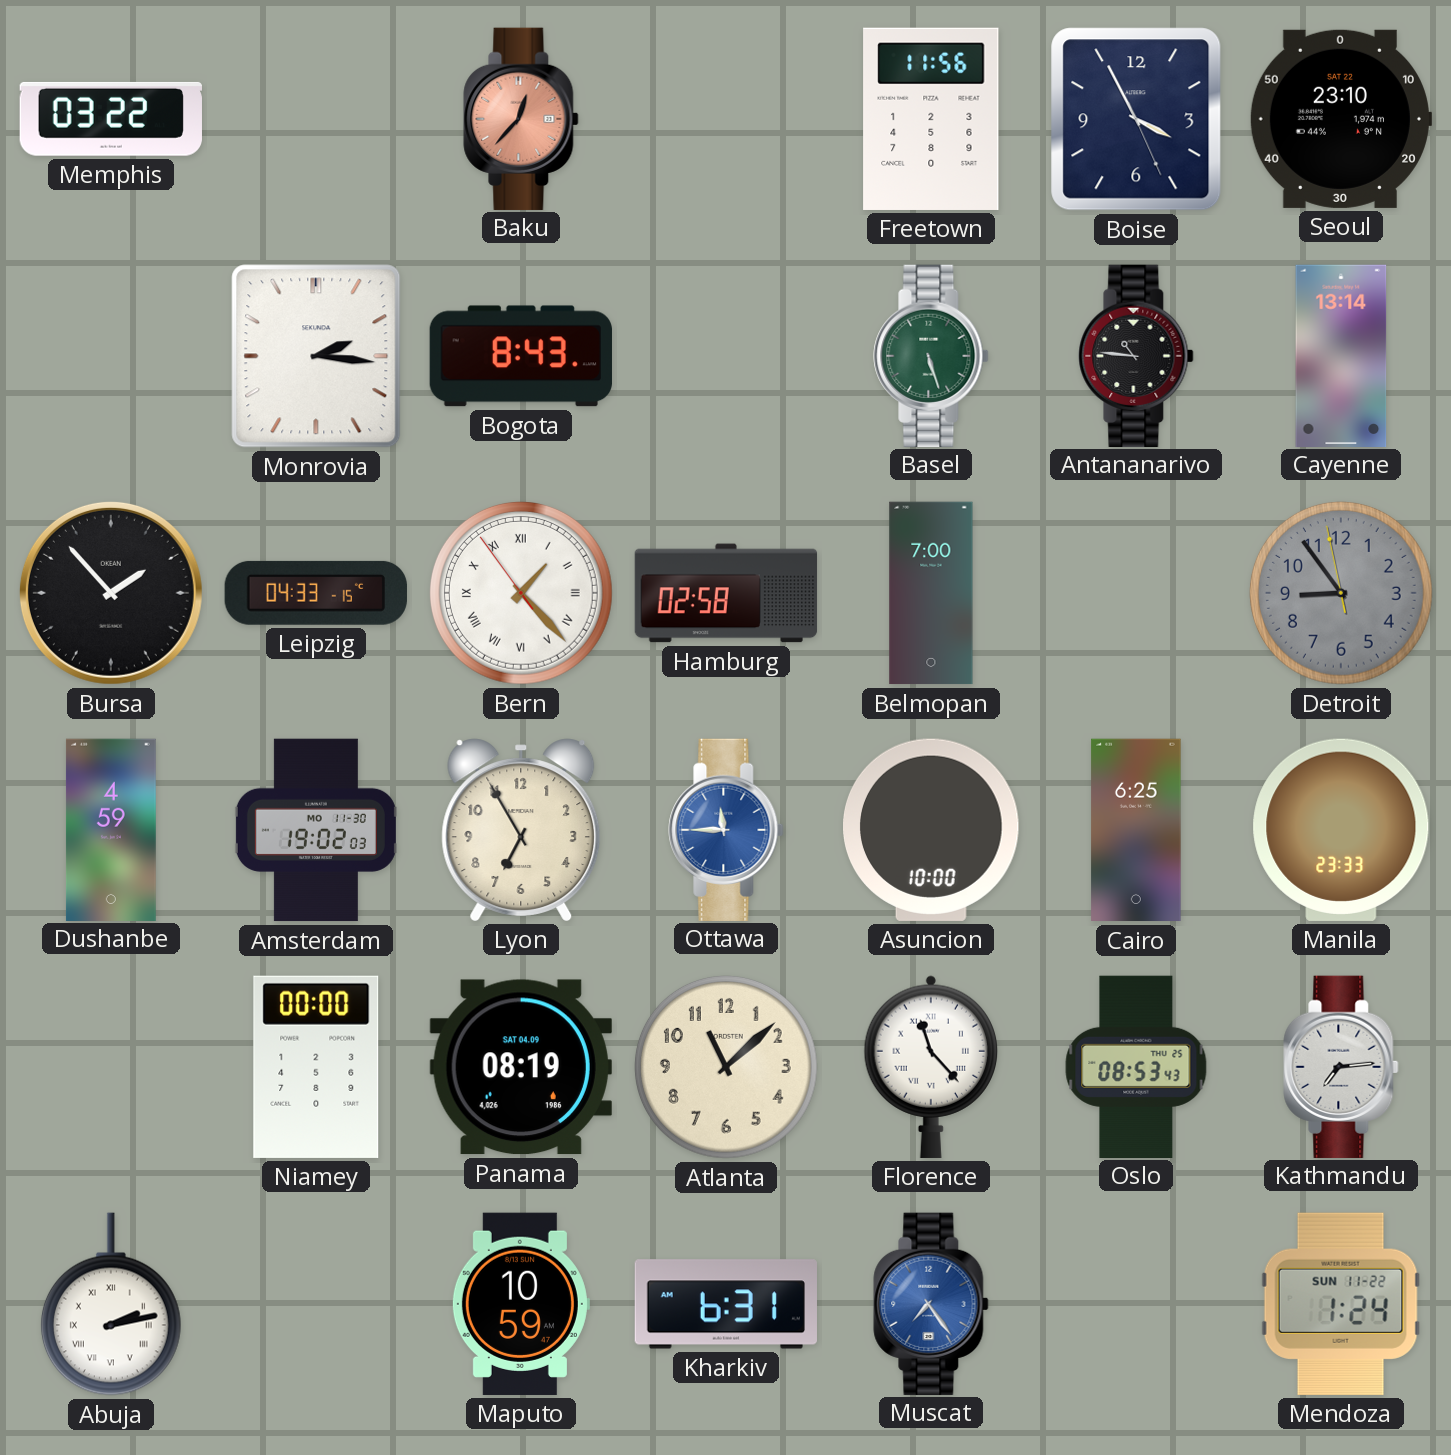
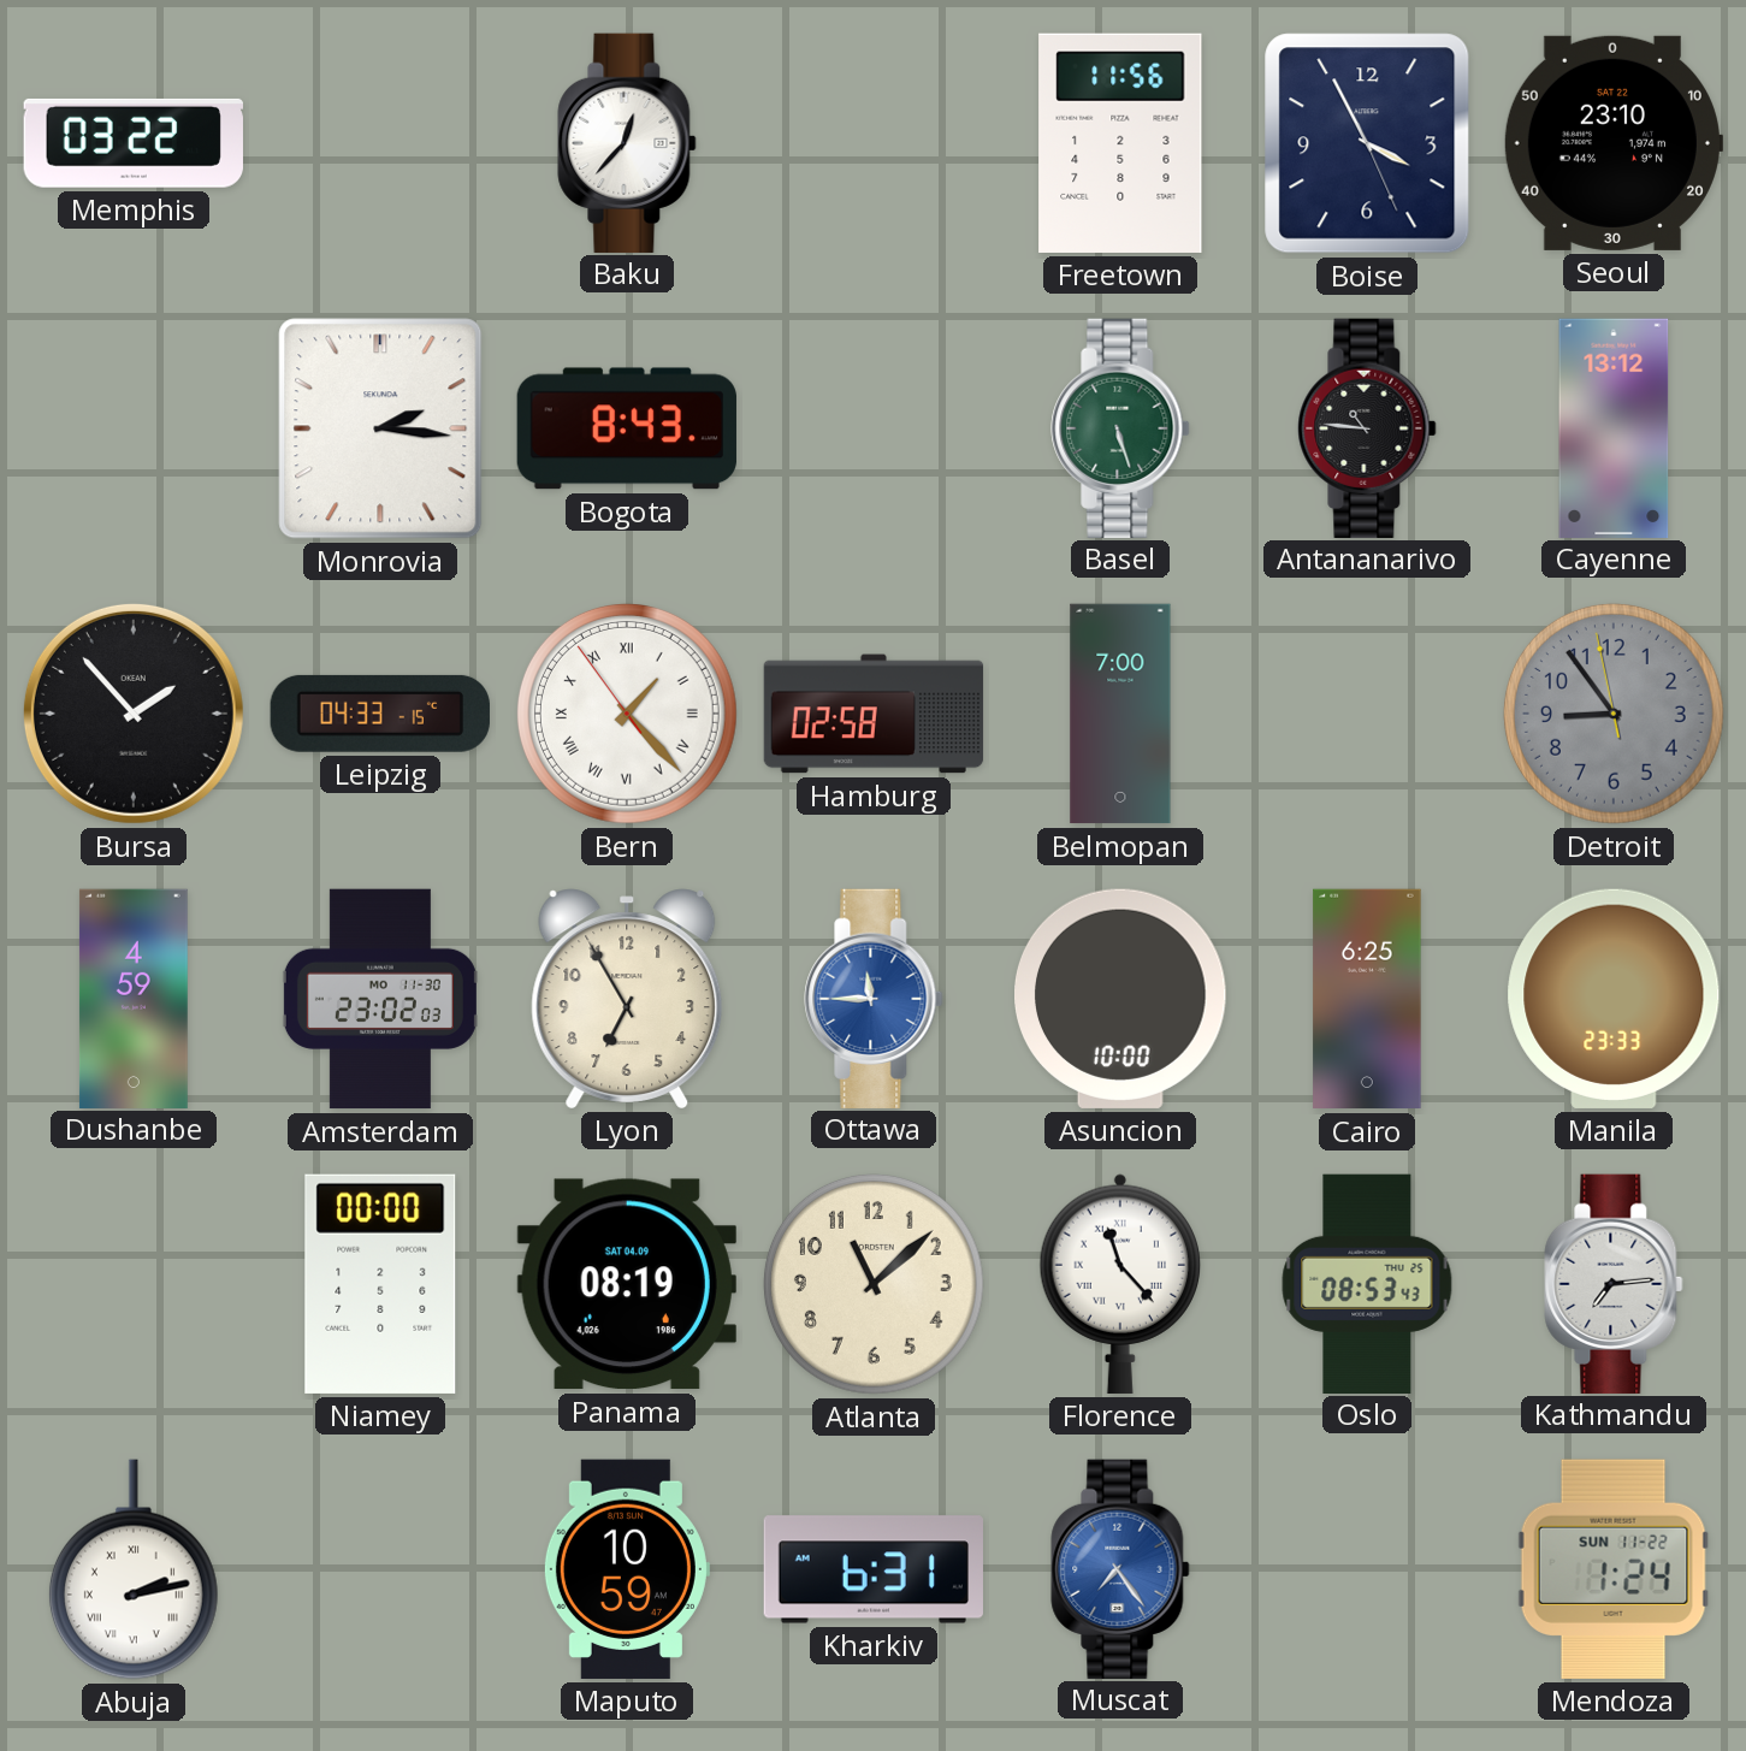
Baku dial: salmon -> white
Cayenne: 13:14 -> 13:12
Amsterdam: 19:02 -> 23:02
